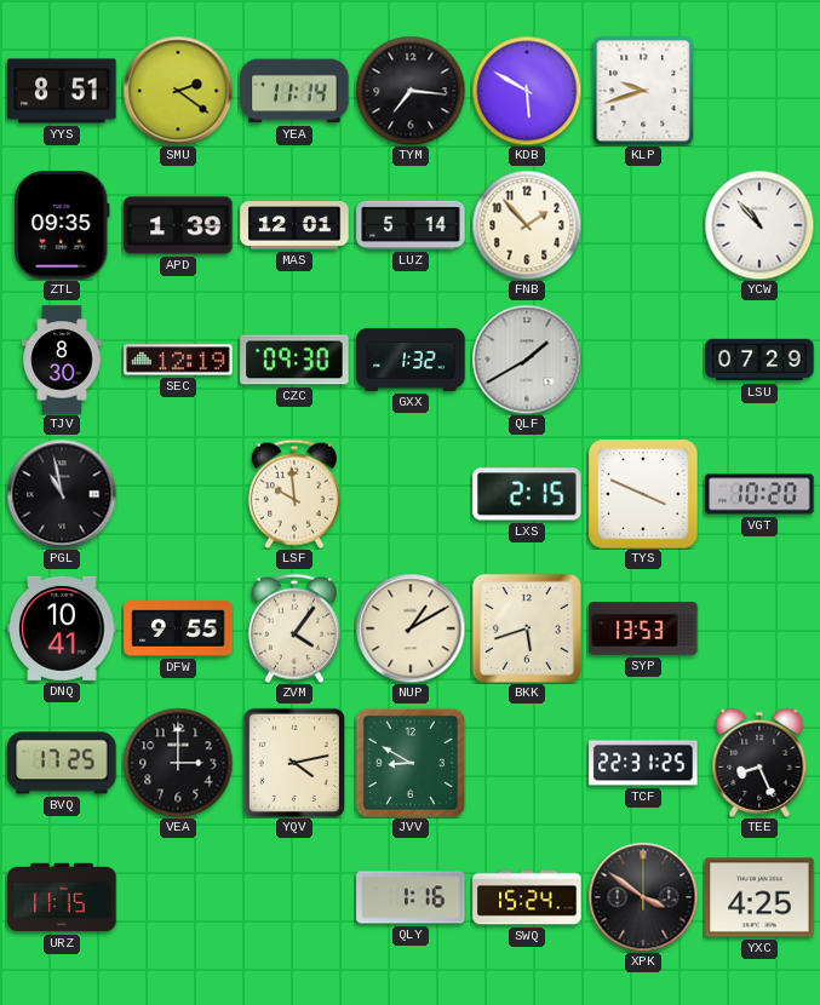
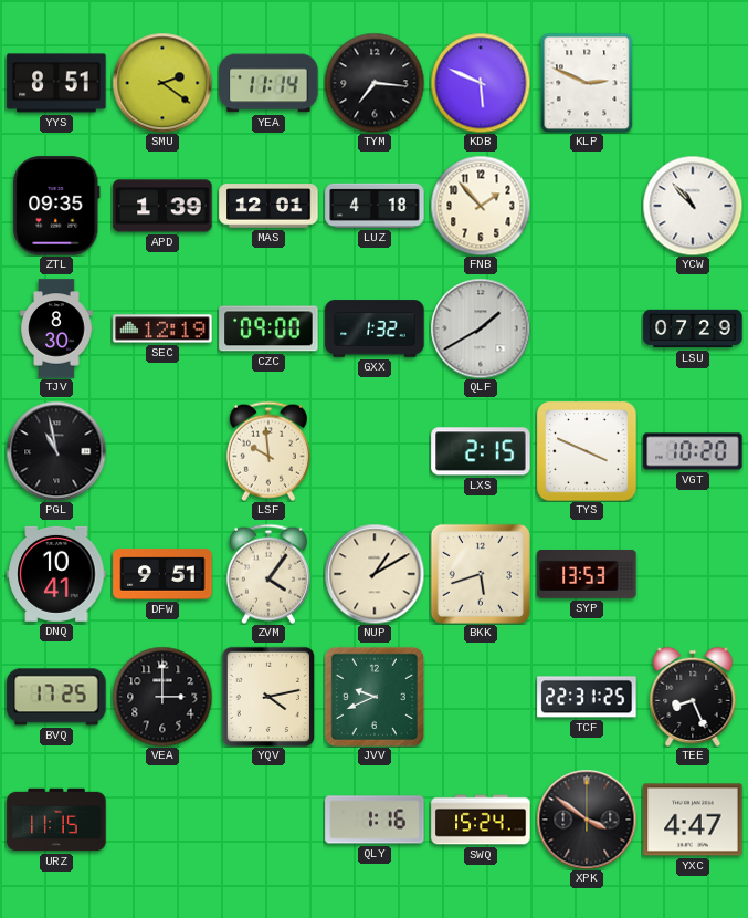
KDB: 5:50 -> 5:49
KLP: 9:42 -> 2:49
LUZ: 5:14 -> 4:18
CZC: 09:30 -> 09:00
DFW: 9:55 -> 9:51
JVV: 8:50 -> 9:41
YXC: 4:25 -> 4:47
